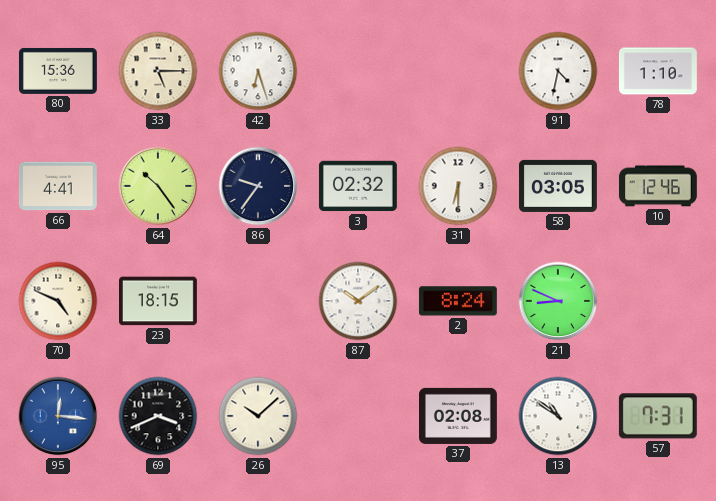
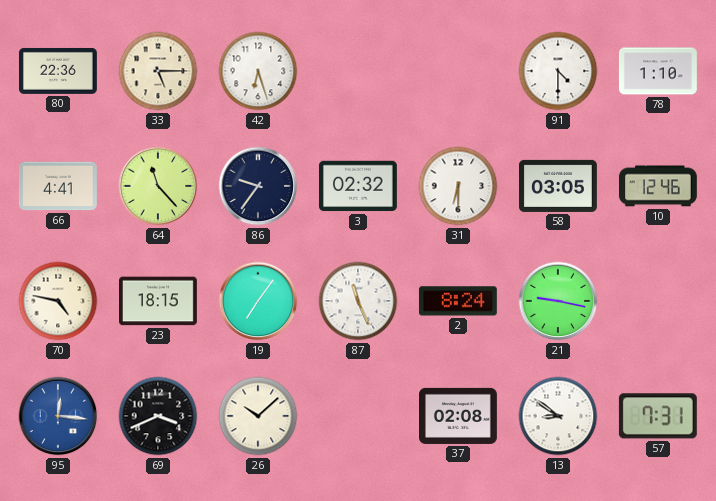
80: 15:36 -> 22:36
91: 4:32 -> 4:30
64: 10:24 -> 11:23
70: 4:49 -> 4:47
19: none -> 7:06
87: 10:09 -> 11:26
21: 8:49 -> 9:17
13: 10:51 -> 8:51
